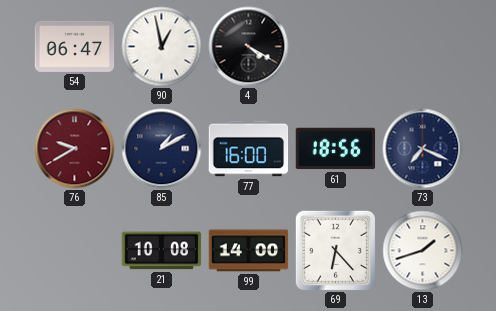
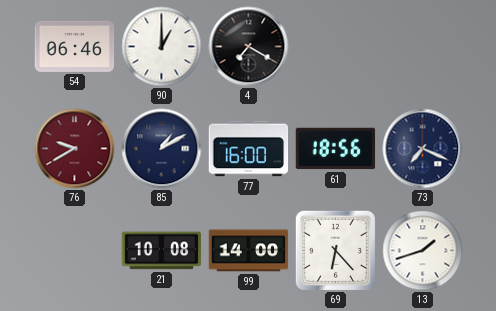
54: 06:47 -> 06:46
90: 12:58 -> 1:00
4: 4:20 -> 7:20
